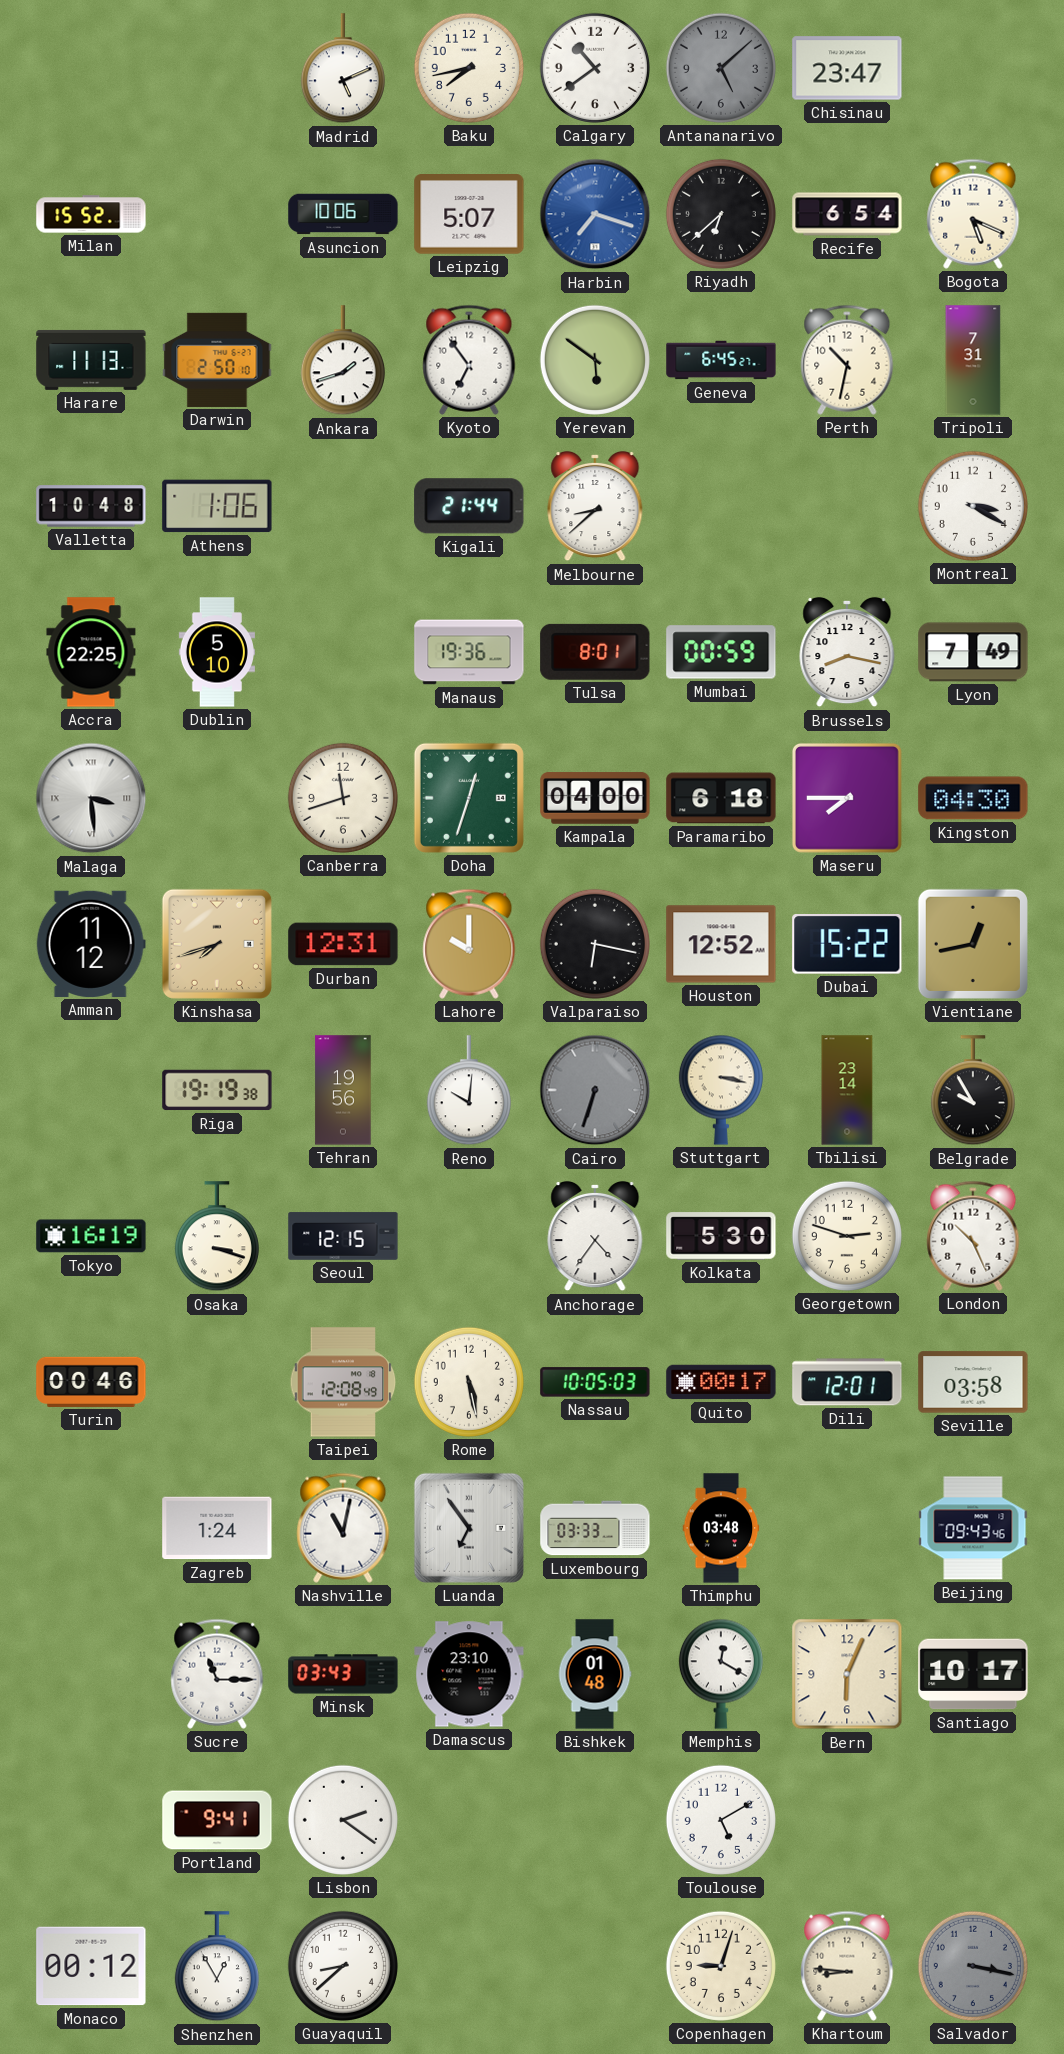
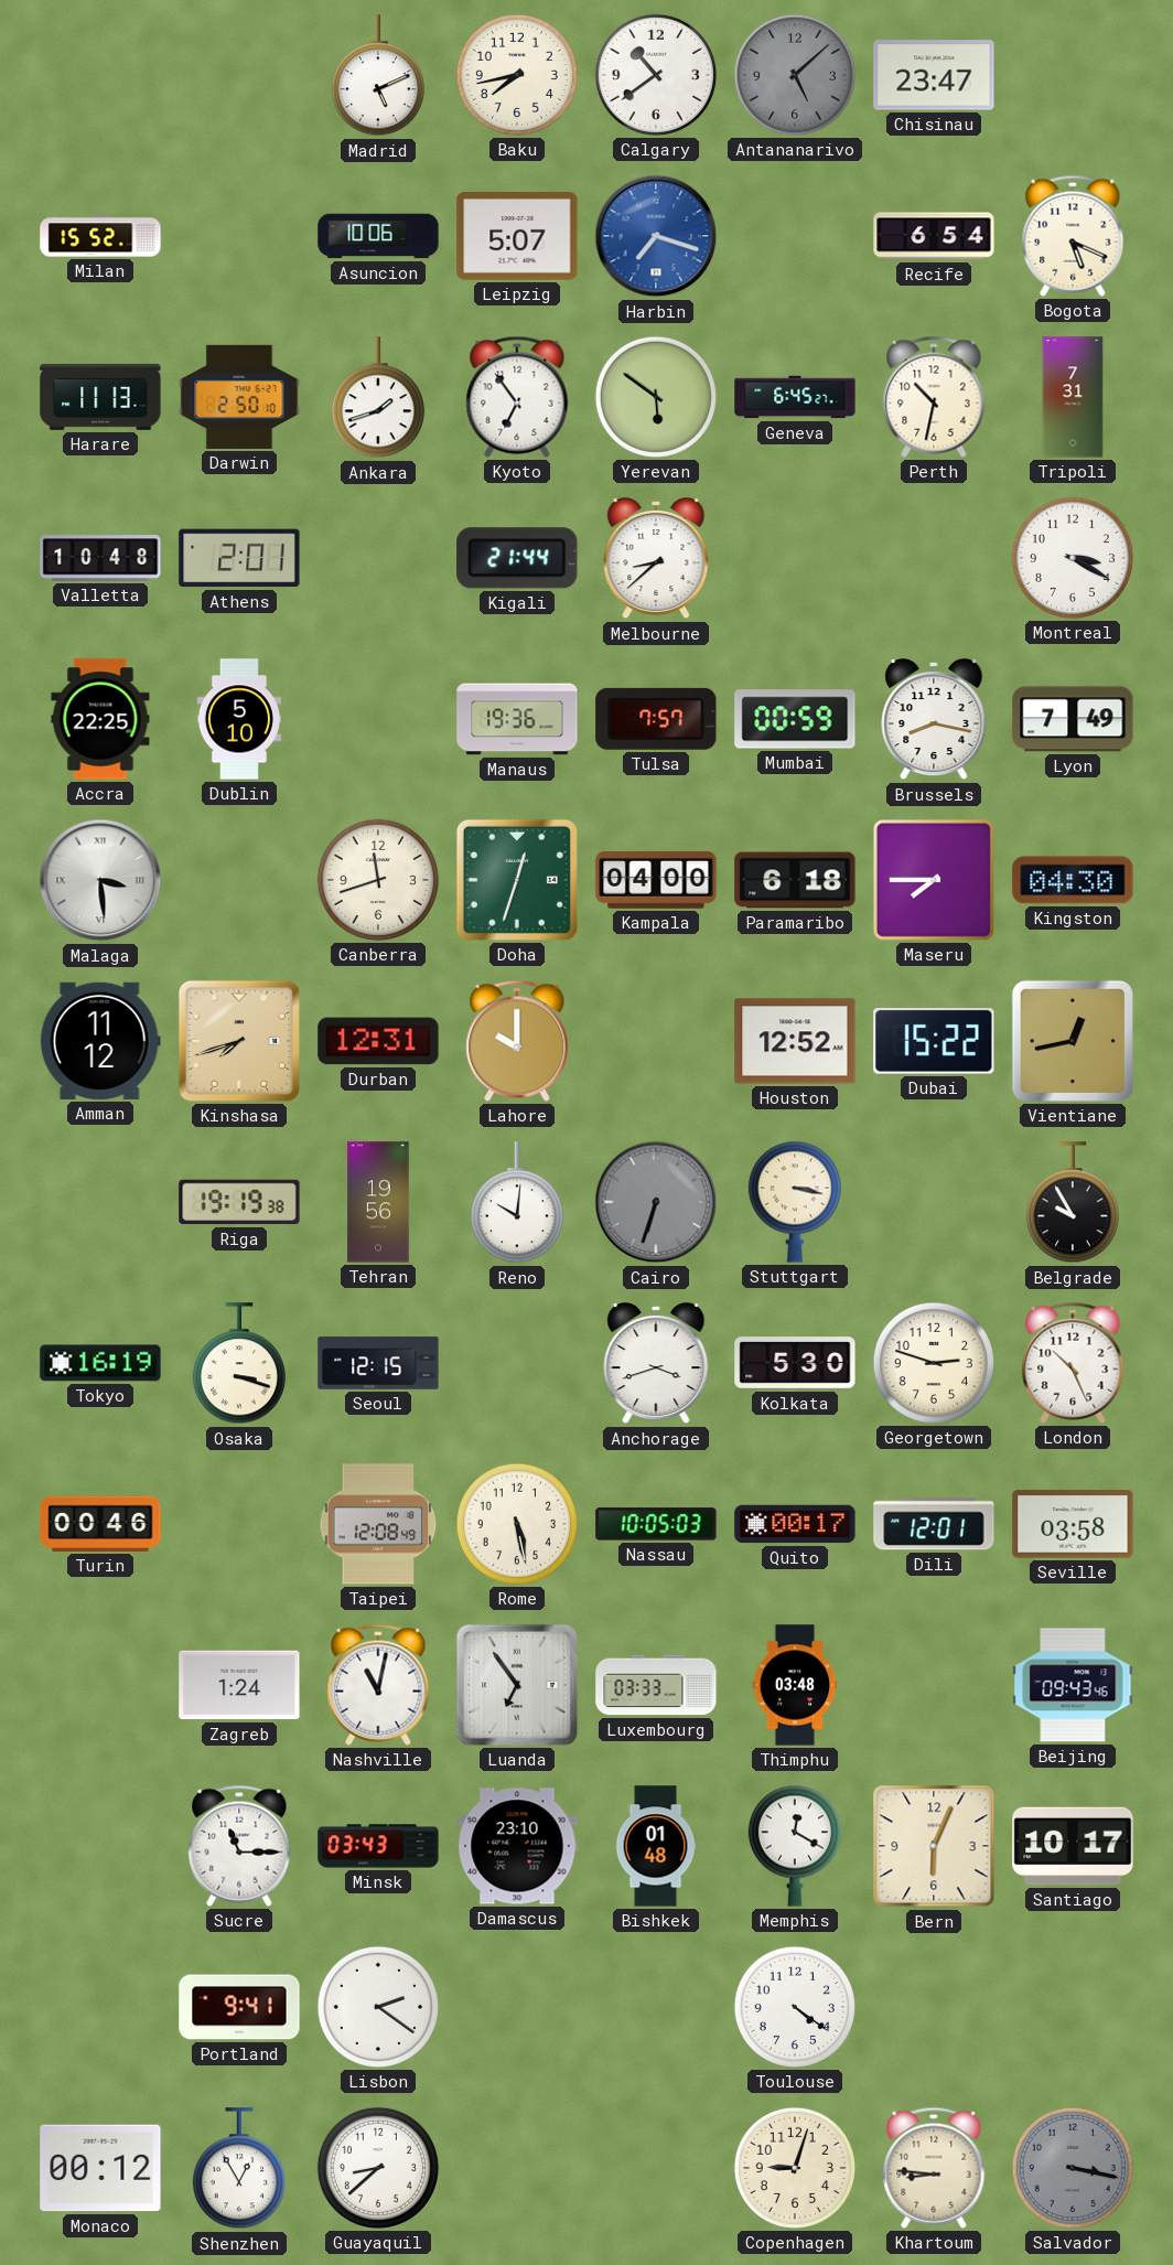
Riyadh: 6:38 -> none
Athens: 1:06 -> 2:01
Tulsa: 8:01 -> 7:57
Valparaiso: 6:17 -> none
Tbilisi: 23:14 -> none
Anchorage: 4:36 -> 3:42
Toulouse: 5:10 -> 4:21
